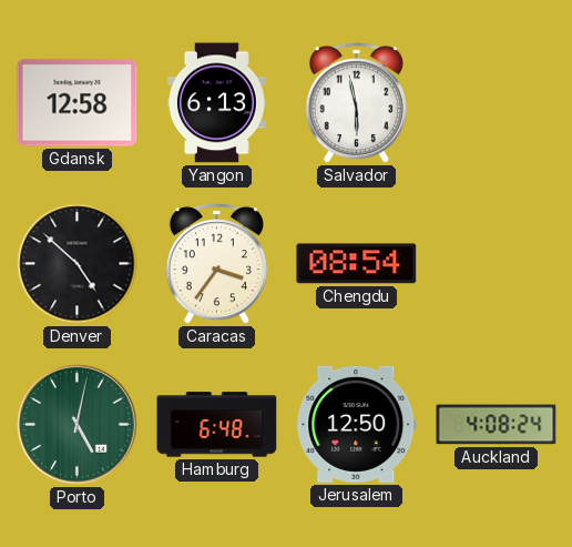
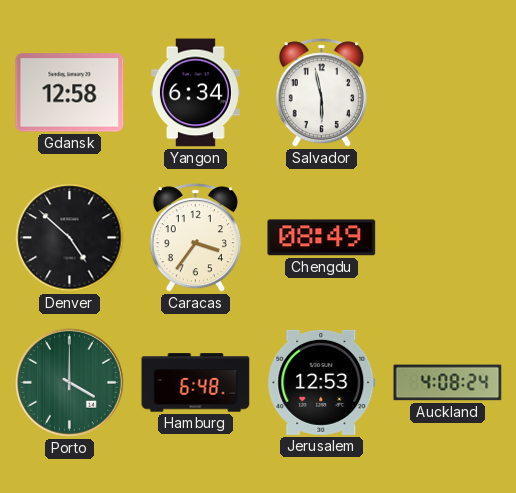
Yangon: 6:13 -> 6:34
Chengdu: 08:54 -> 08:49
Porto: 5:02 -> 4:00
Jerusalem: 12:50 -> 12:53
